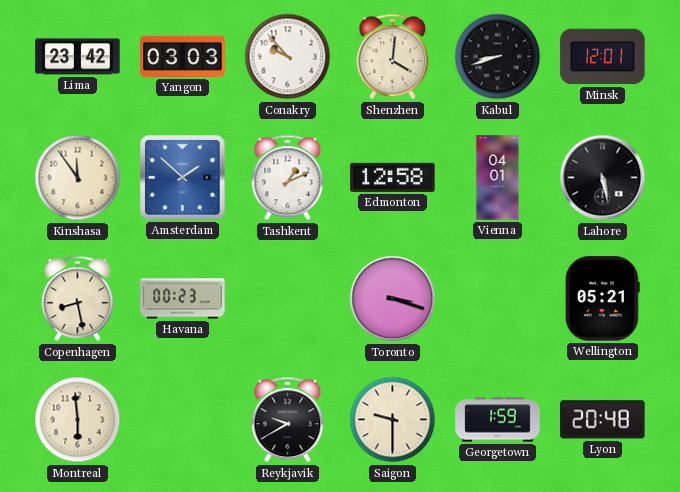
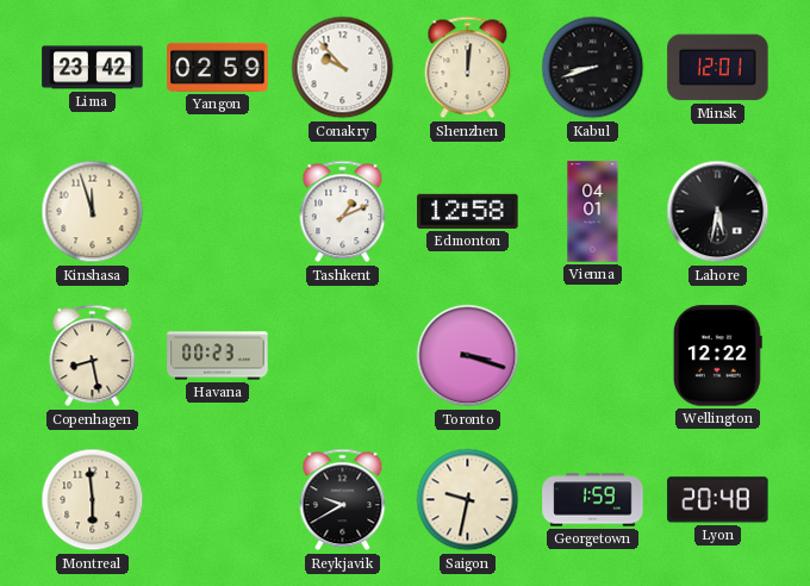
Yangon: 03:03 -> 02:59
Shenzhen: 4:01 -> 12:01
Kinshasa: 11:54 -> 11:57
Amsterdam: 1:52 -> none
Lahore: 5:28 -> 5:32
Wellington: 05:21 -> 12:22
Saigon: 9:30 -> 9:32
